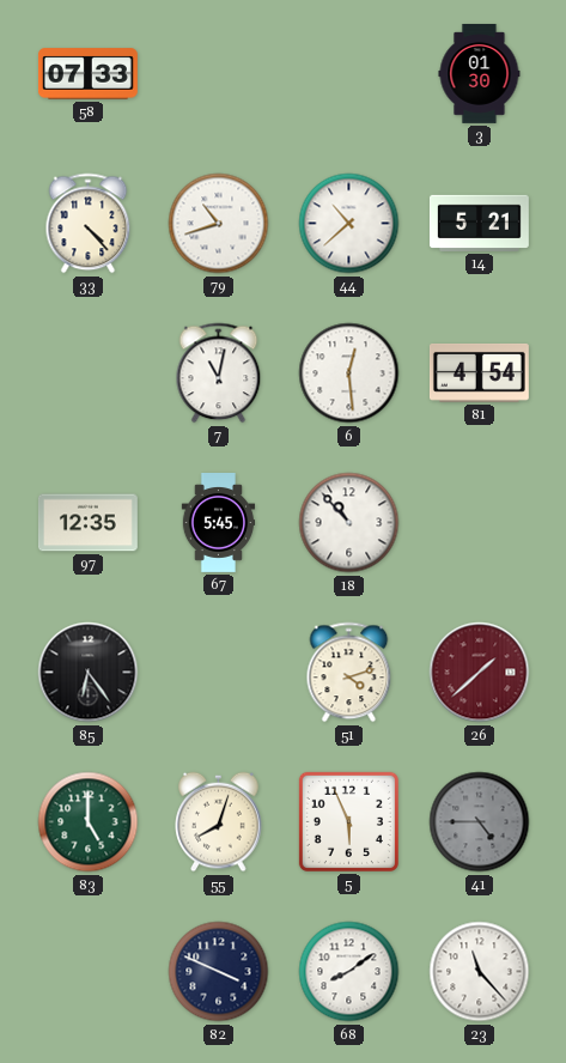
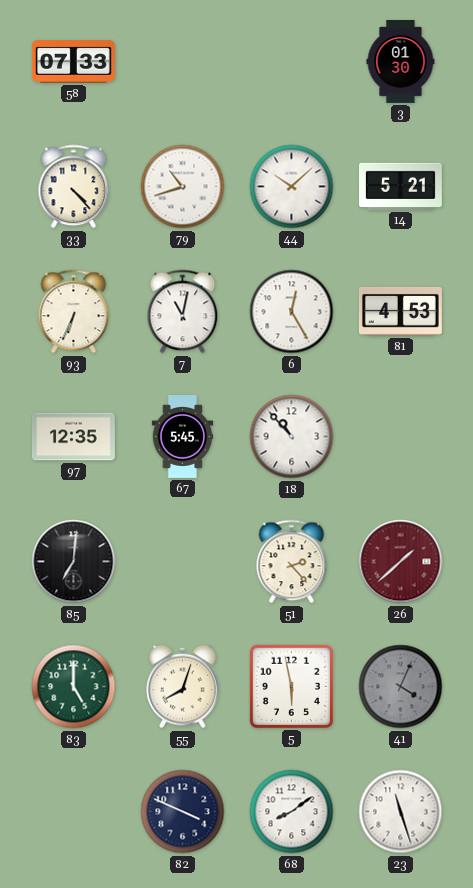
44: 10:38 -> 10:08
93: none -> 6:34
6: 12:29 -> 12:25
81: 4:54 -> 4:53
85: 6:24 -> 7:01
51: 4:12 -> 2:23
5: 5:56 -> 5:58
41: 4:45 -> 4:04
23: 11:23 -> 11:27
